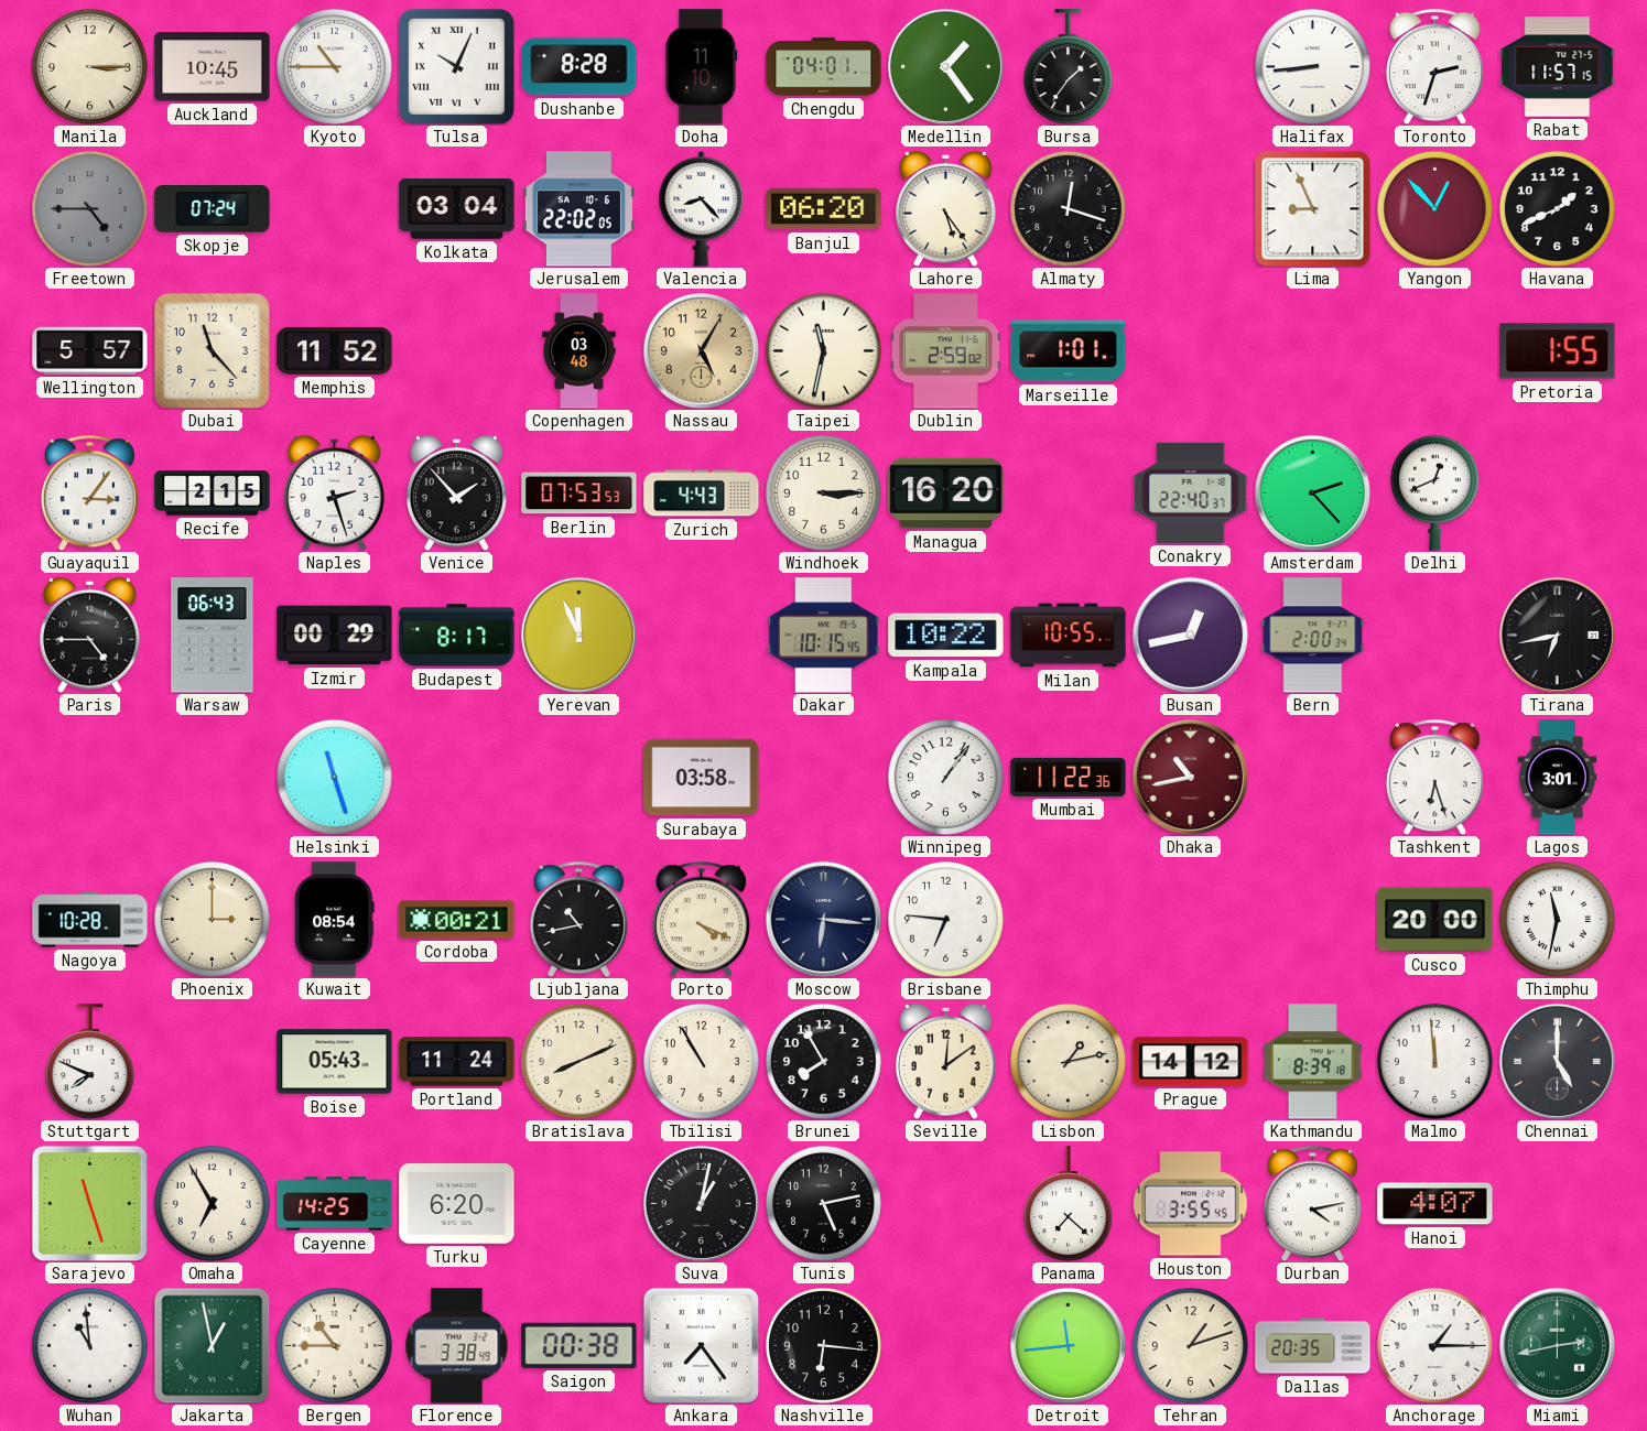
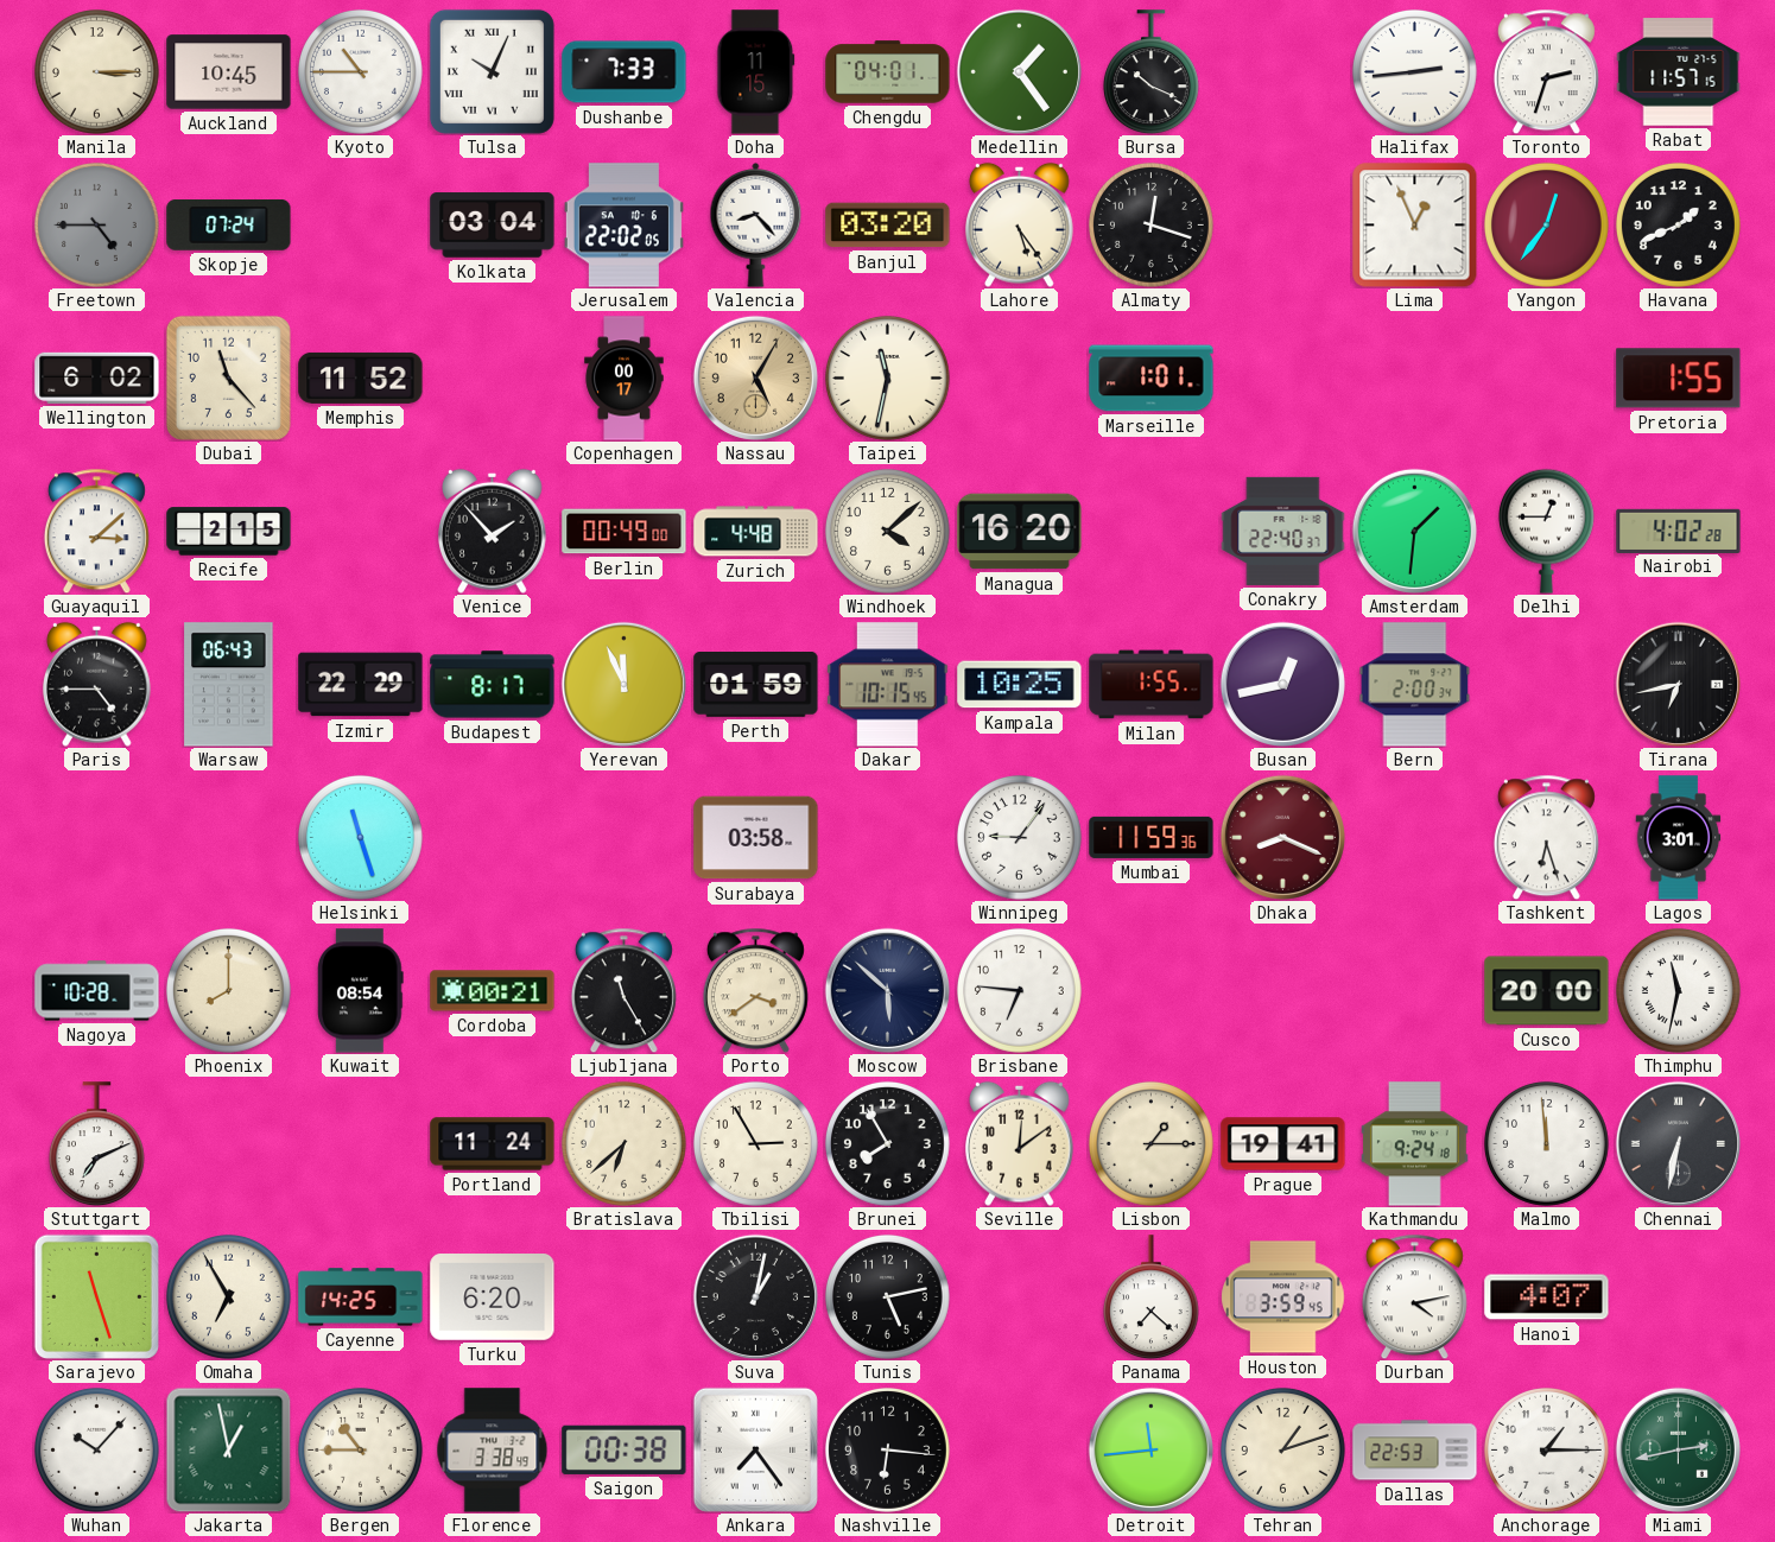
Dushanbe: 8:28 -> 7:33
Doha: 11:10 -> 11:15
Bursa: 1:36 -> 10:19
Halifax: 8:44 -> 2:44
Banjul: 06:20 -> 03:20
Lima: 8:56 -> 12:56
Yangon: 12:53 -> 12:36
Wellington: 5:57 -> 6:02
Copenhagen: 03:48 -> 00:17
Dublin: 2:59 -> none
Guayaquil: 3:06 -> 3:08
Naples: 2:27 -> none
Berlin: 07:53 -> 00:49
Zurich: 4:43 -> 4:48
Windhoek: 3:15 -> 4:08
Amsterdam: 2:23 -> 1:31
Delhi: 12:41 -> 12:45
Nairobi: none -> 4:02
Izmir: 00:29 -> 22:29
Perth: none -> 01:59
Kampala: 10:22 -> 10:25
Milan: 10:55 -> 1:55
Winnipeg: 1:06 -> 9:06
Mumbai: 11:22 -> 11:59
Dhaka: 10:43 -> 8:19
Phoenix: 3:00 -> 8:00
Ljubljana: 10:43 -> 11:25
Porto: 4:19 -> 3:39
Moscow: 6:16 -> 5:52
Stuttgart: 7:49 -> 7:11
Boise: 05:43 -> none
Bratislava: 8:11 -> 6:38
Tbilisi: 10:55 -> 2:55
Lisbon: 1:13 -> 1:15
Prague: 14:12 -> 19:41
Kathmandu: 8:39 -> 9:24
Chennai: 5:00 -> 6:32
Houston: 3:55 -> 3:59
Wuhan: 10:59 -> 10:07
Dallas: 20:35 -> 22:53
